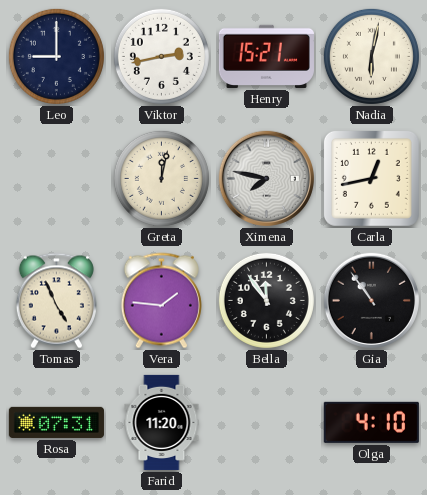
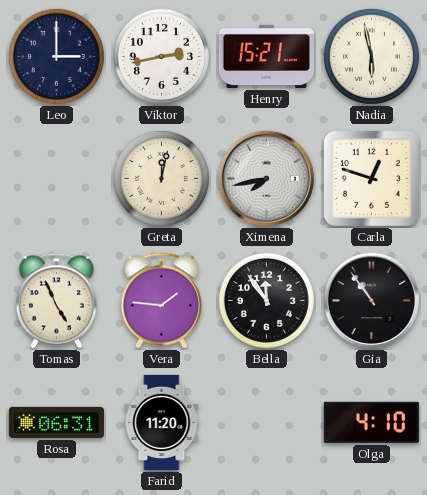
Leo: 9:00 -> 3:00
Nadia: 6:02 -> 5:58
Ximena: 7:47 -> 7:43
Carla: 12:43 -> 12:48
Rosa: 07:31 -> 06:31
